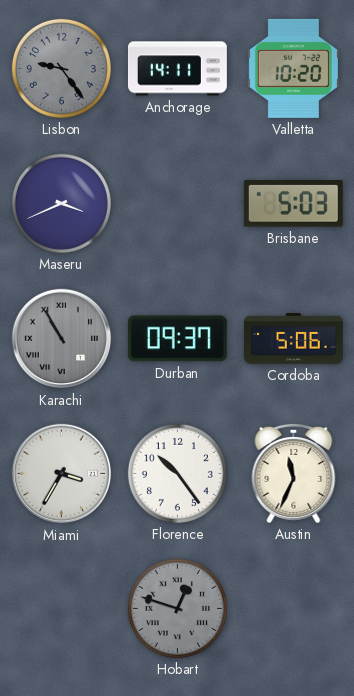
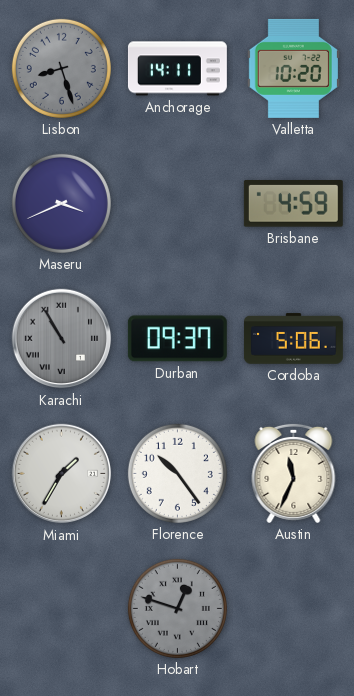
Lisbon: 9:24 -> 8:27
Brisbane: 5:03 -> 4:59
Miami: 3:35 -> 1:35
